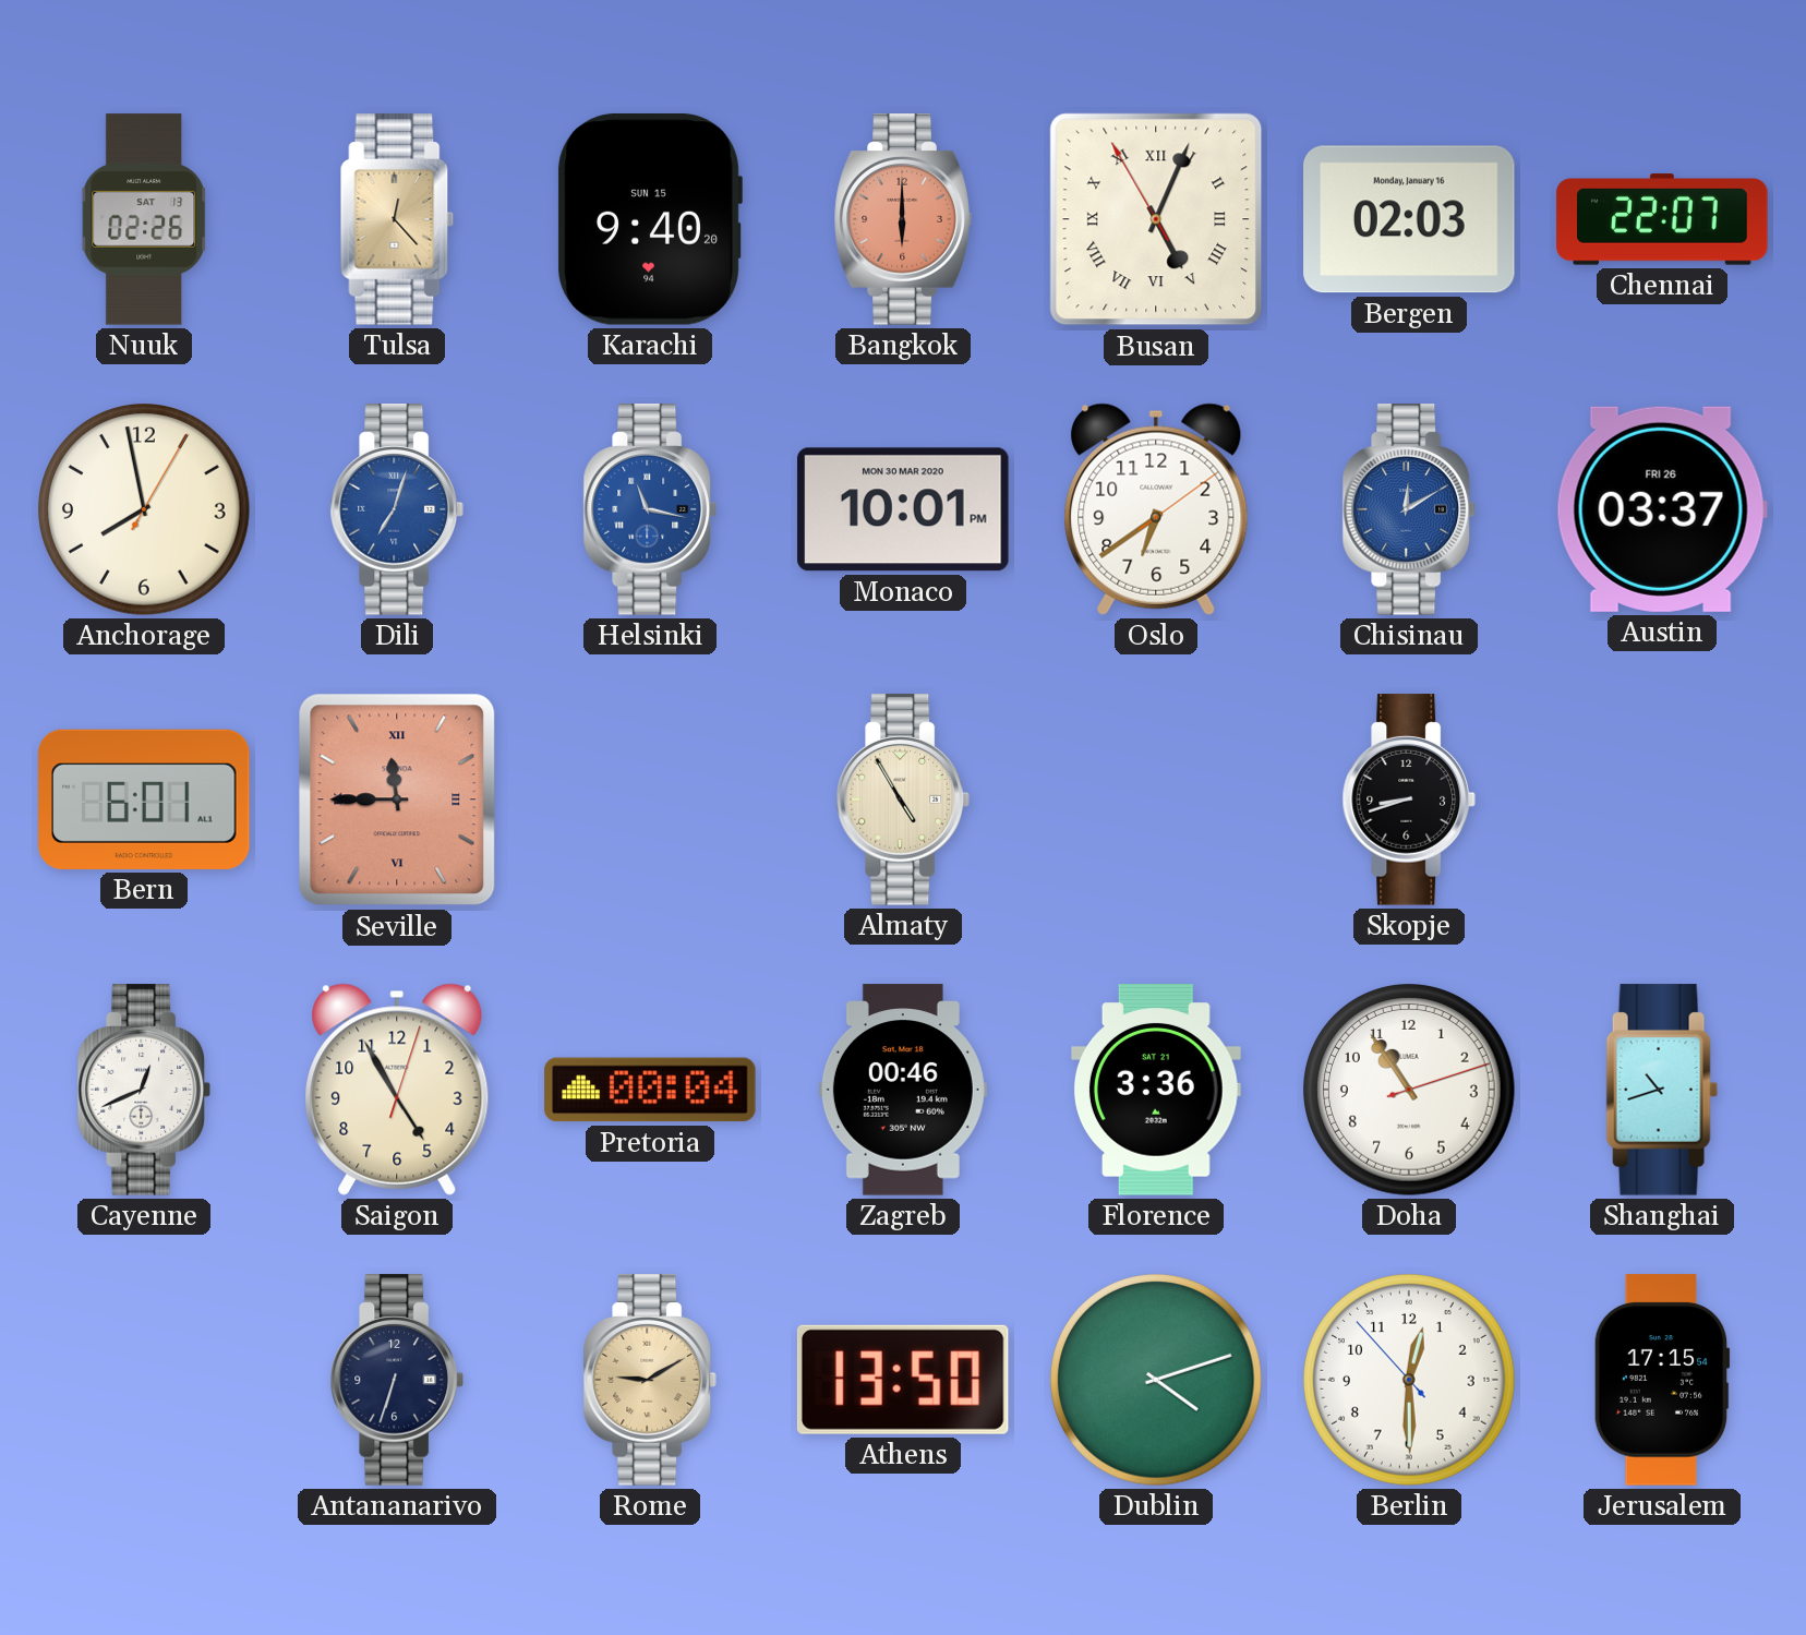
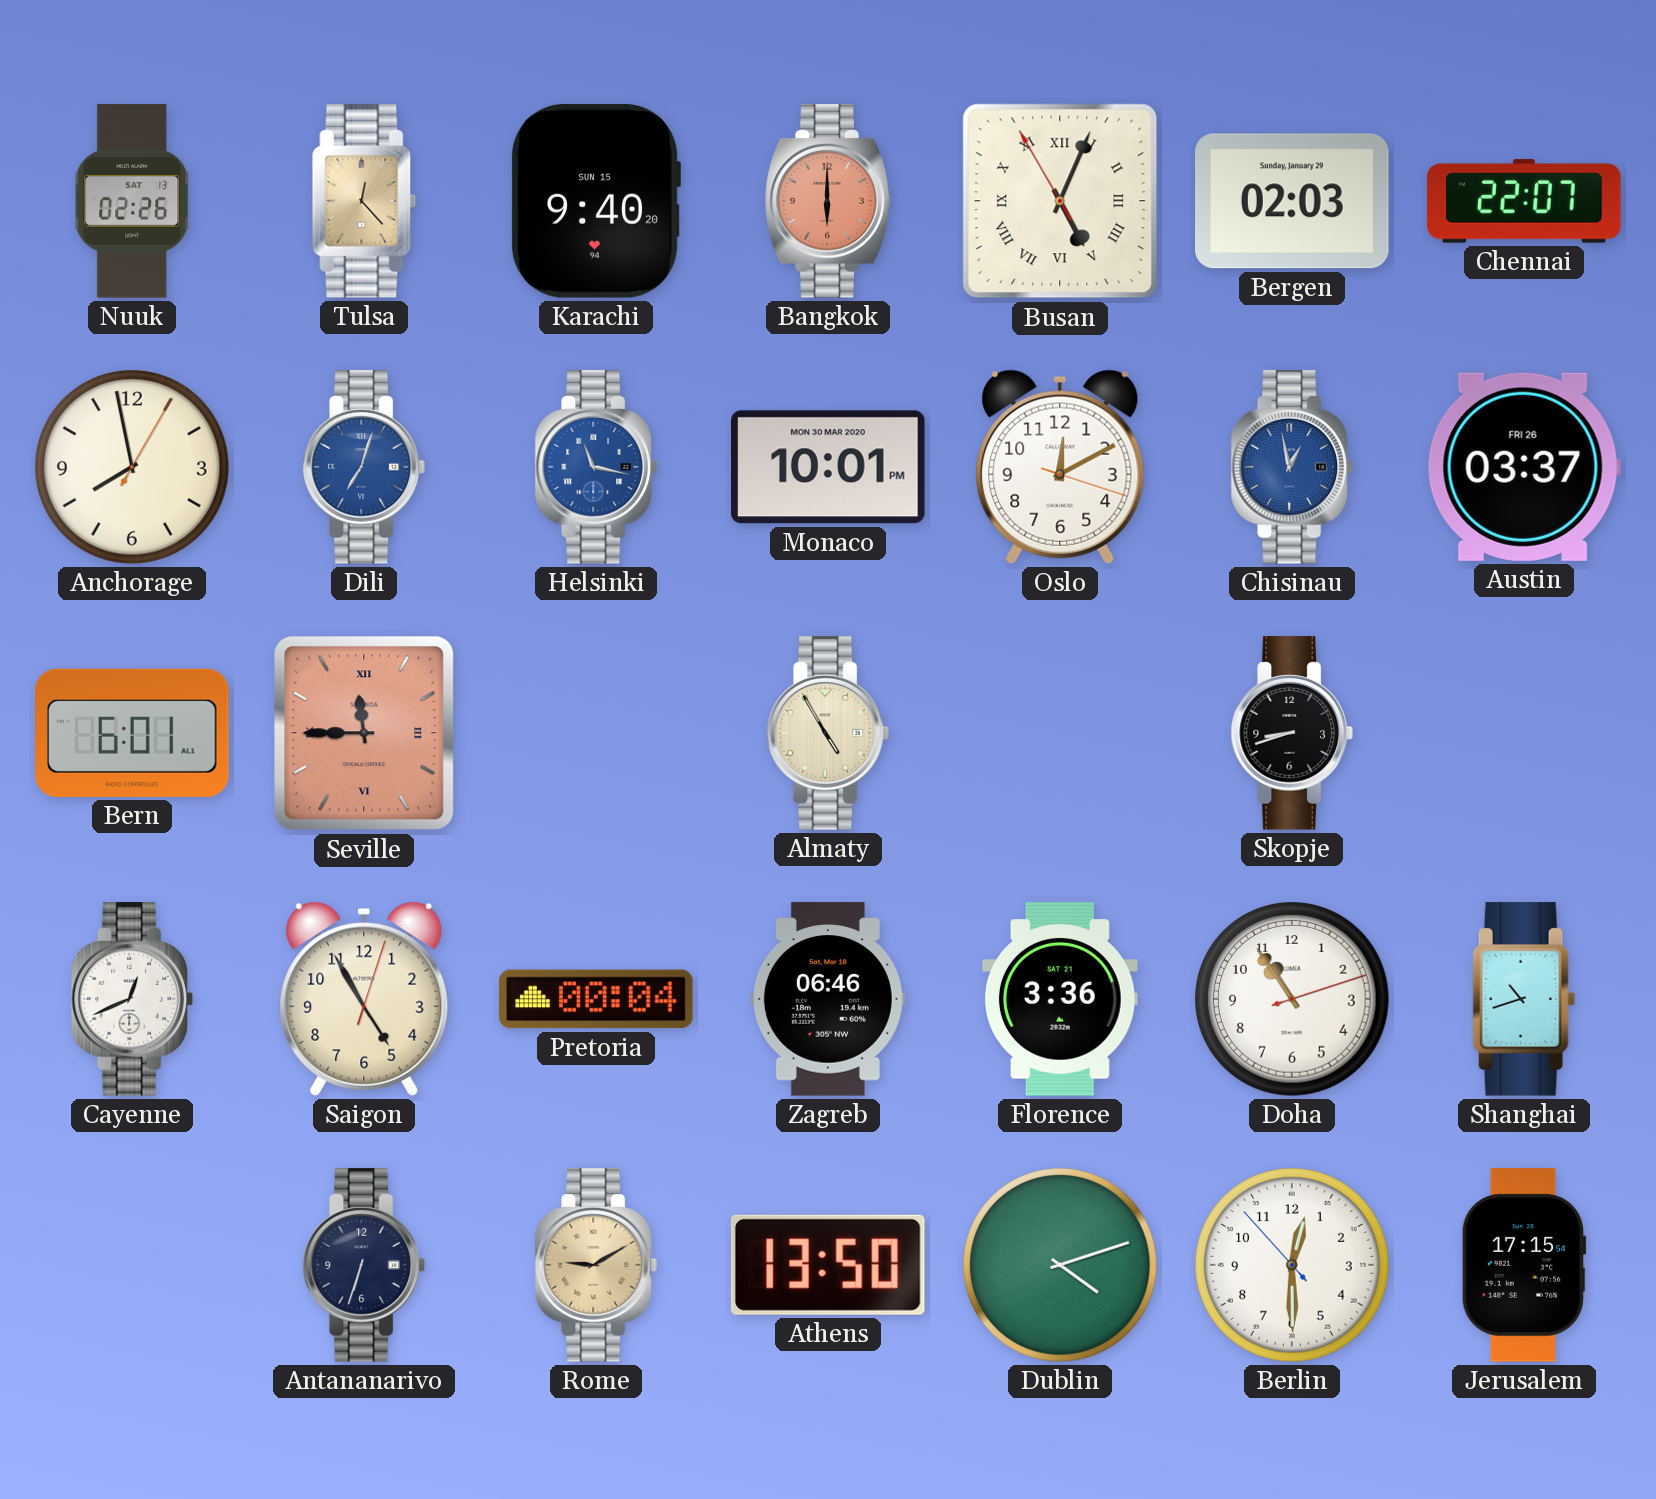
Bergen date: Monday, January 16 -> Sunday, January 29
Oslo: 6:39 -> 12:10
Chisinau: 12:10 -> 12:58
Zagreb: 00:46 -> 06:46
